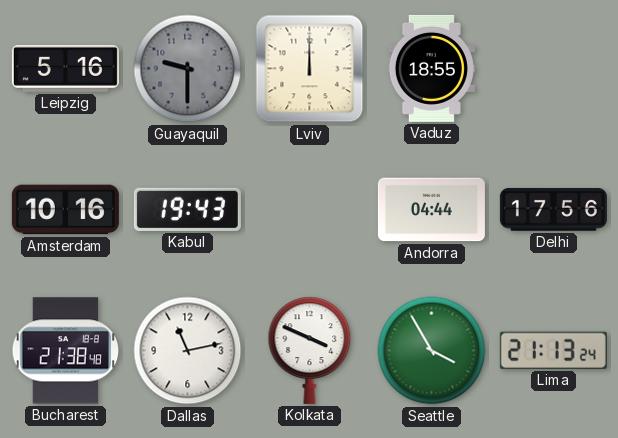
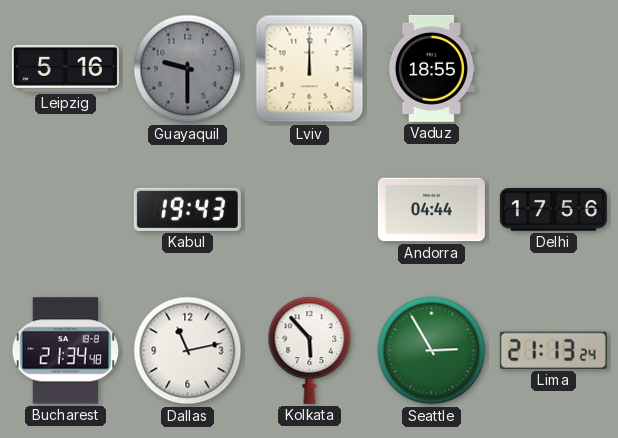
Amsterdam: 10:16 -> none
Bucharest: 21:38 -> 21:34
Kolkata: 3:49 -> 5:53
Seattle: 3:55 -> 2:55
